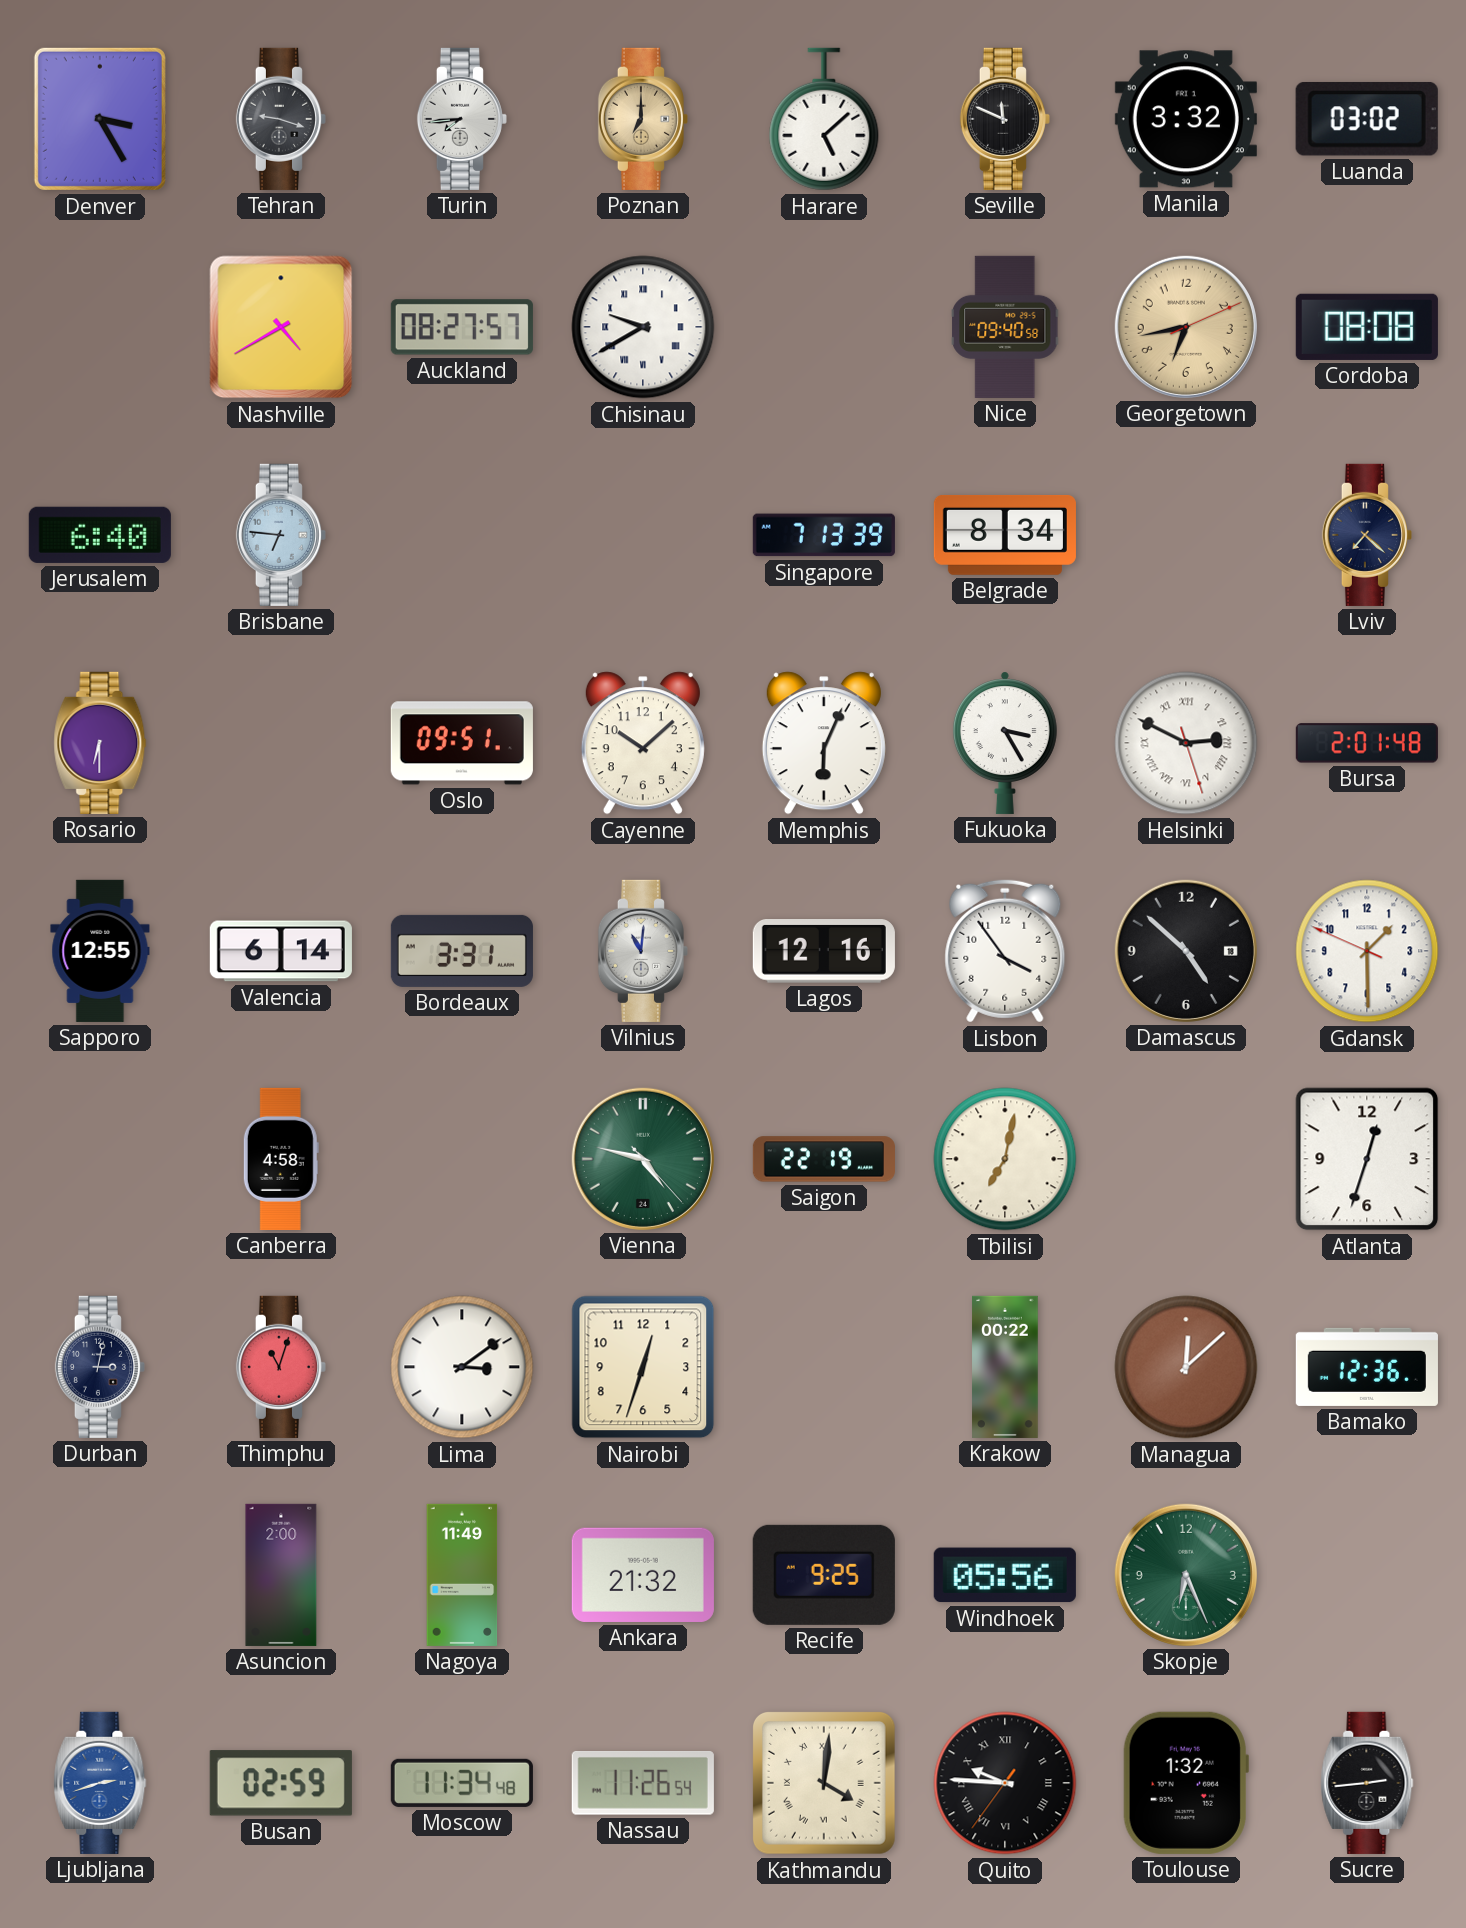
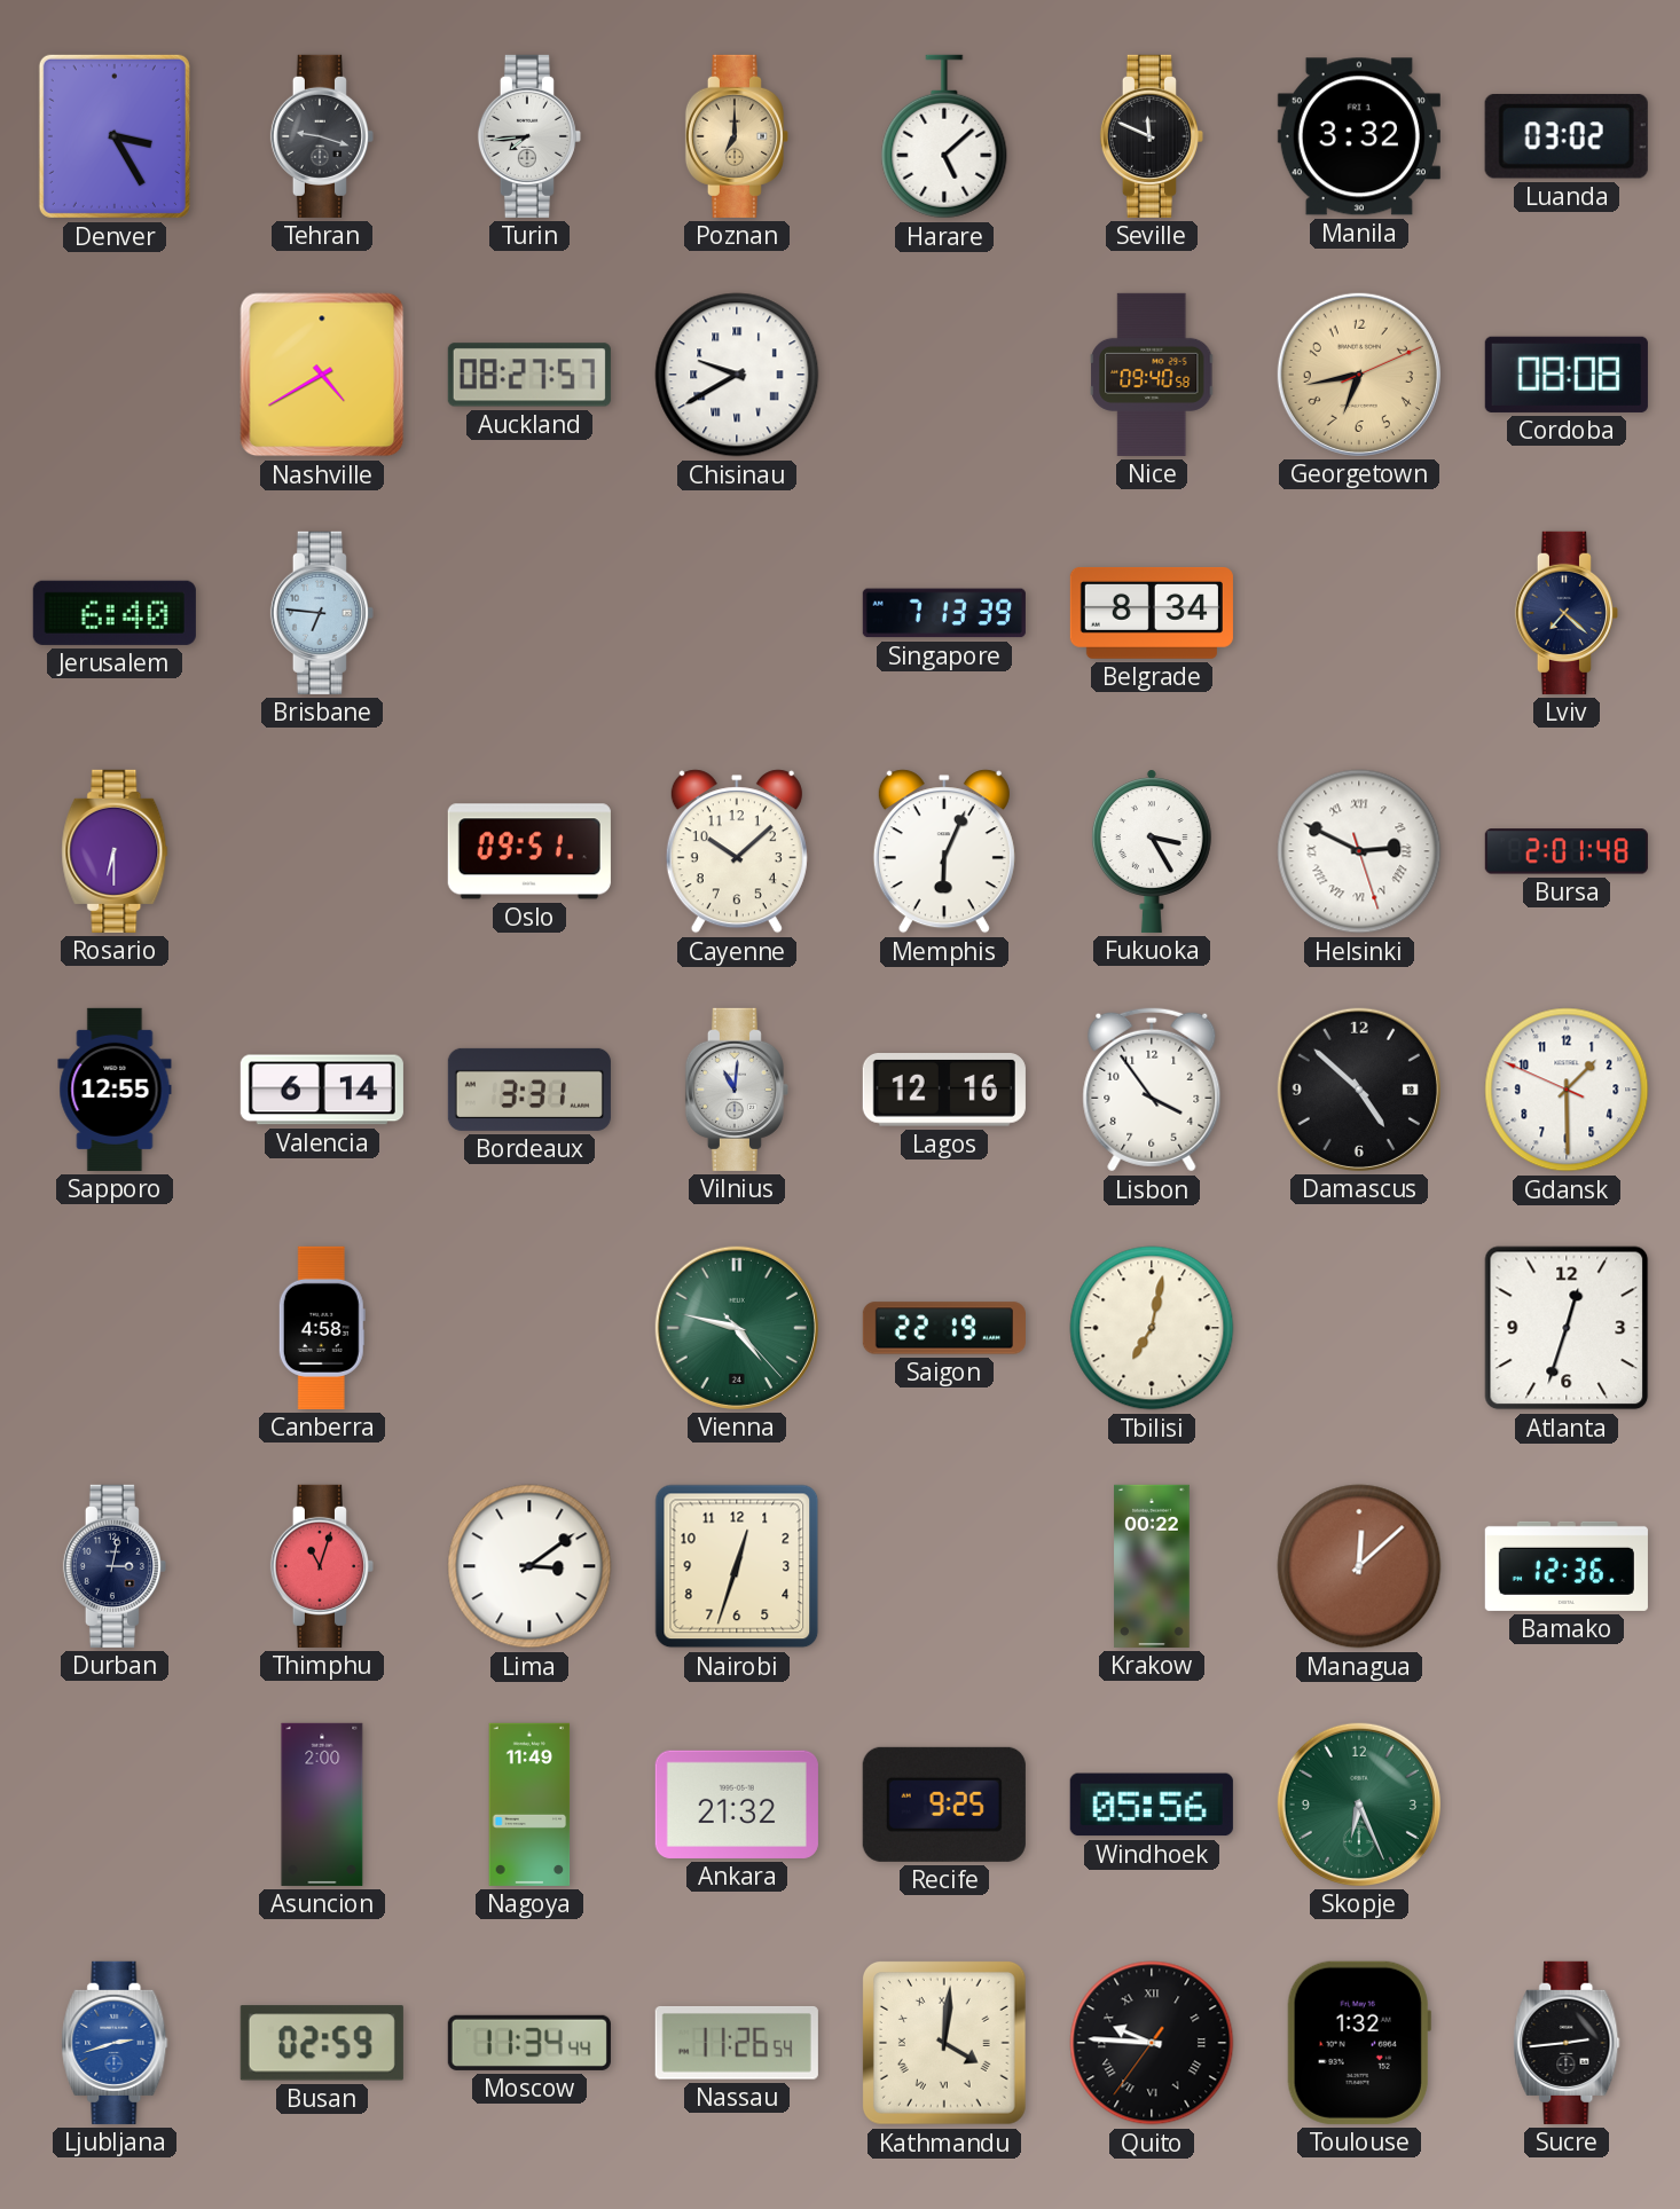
Moscow: 11:34:48 -> 11:34:44
